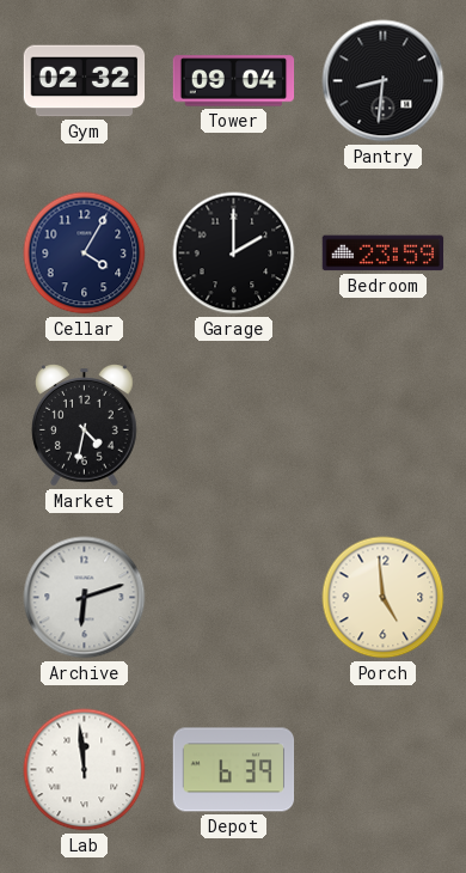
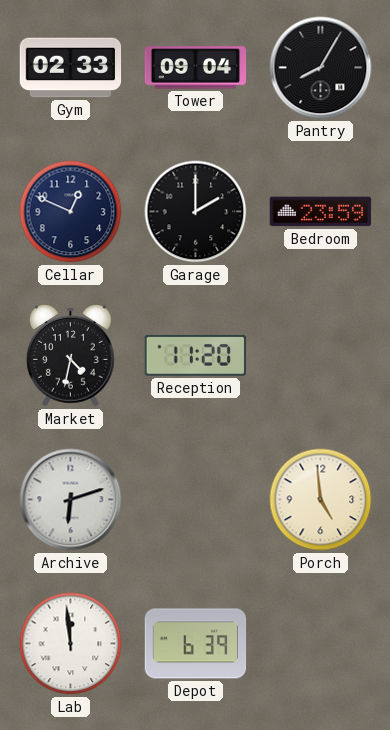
Gym: 02:32 -> 02:33
Pantry: 8:31 -> 8:05
Cellar: 4:05 -> 12:49
Reception: none -> 11:20
